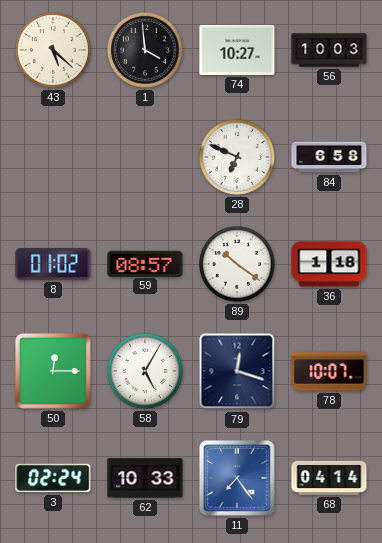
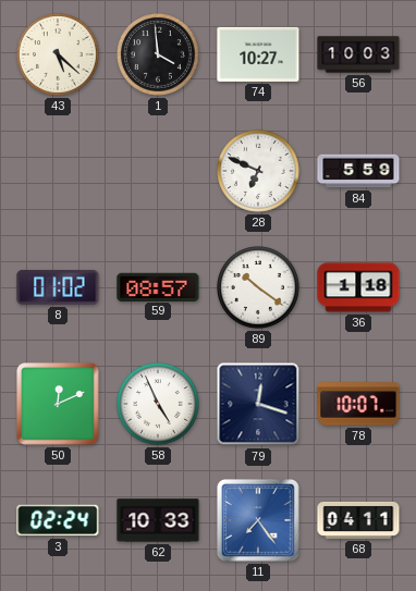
84: 6:58 -> 5:59
50: 12:15 -> 12:11
58: 5:05 -> 4:56
68: 04:14 -> 04:11
